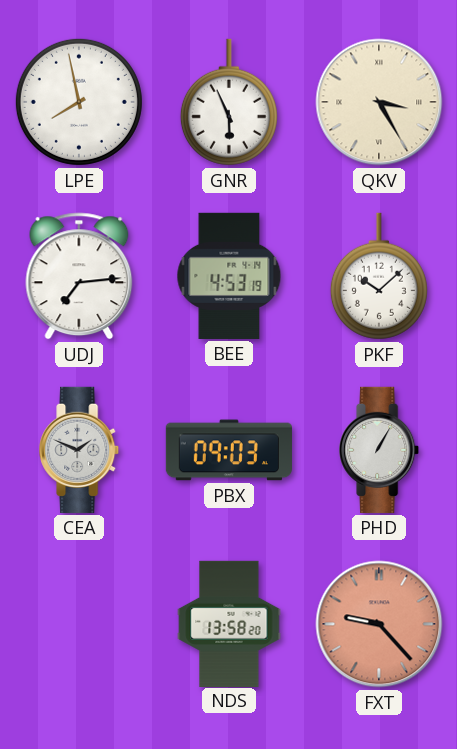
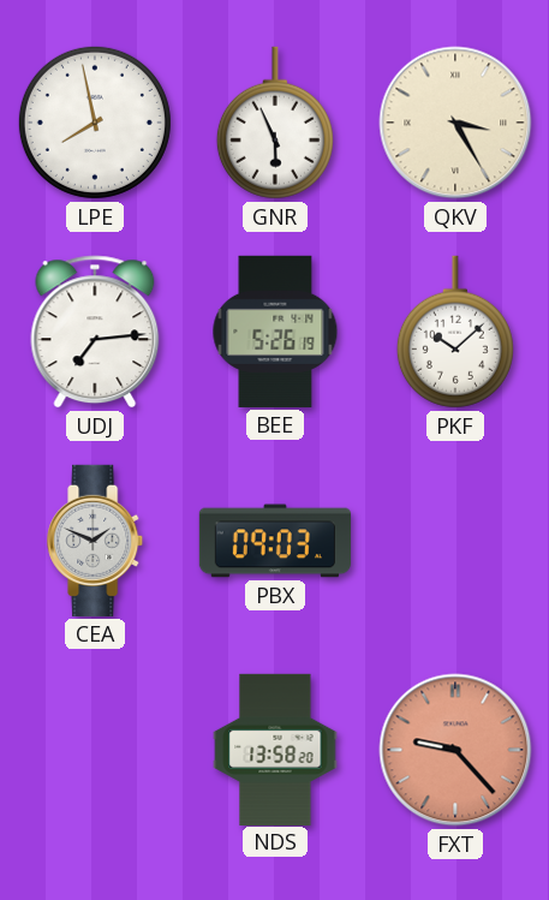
BEE: 4:53 -> 5:26
PHD: 1:05 -> none
